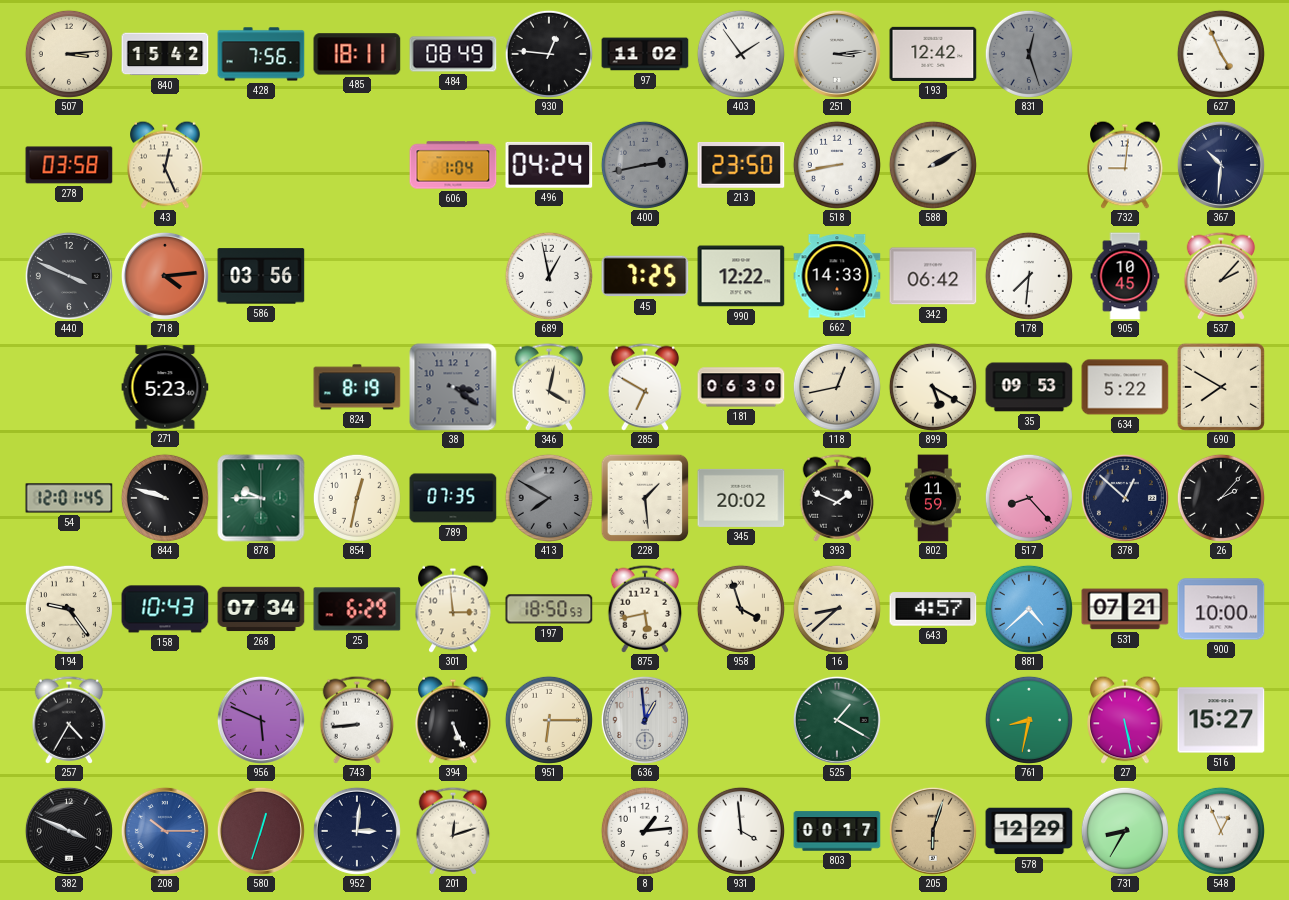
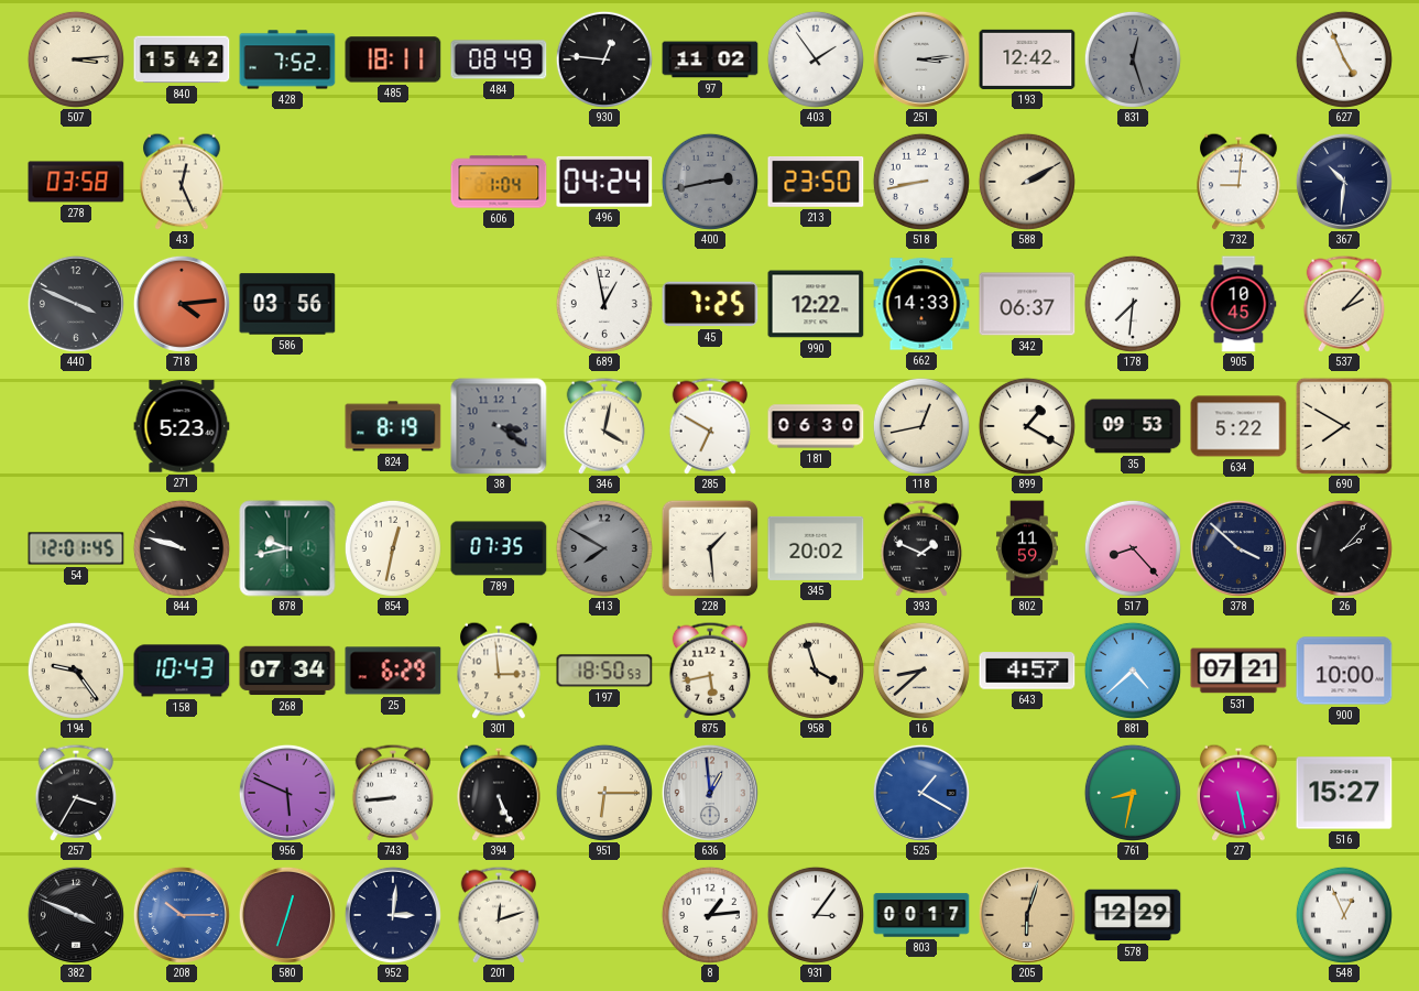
428: 7:56 -> 7:52
342: 06:42 -> 06:37
899: 5:20 -> 1:20
878: 9:45 -> 9:43
378: 12:52 -> 3:52
257: 4:35 -> 3:35
525 dial: green -> blue
931: 3:59 -> 3:06
731: 8:35 -> none
